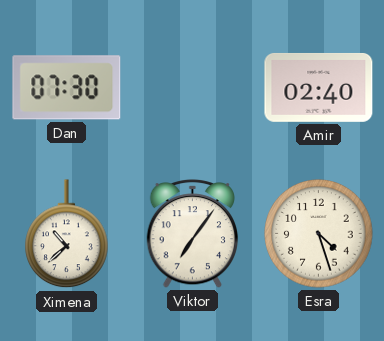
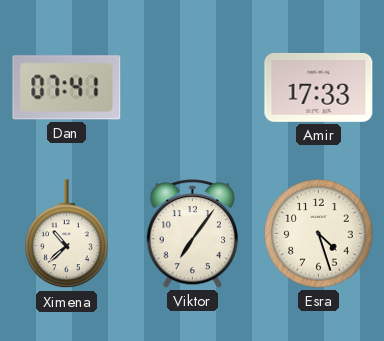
Dan: 07:30 -> 07:41
Amir: 02:40 -> 17:33
